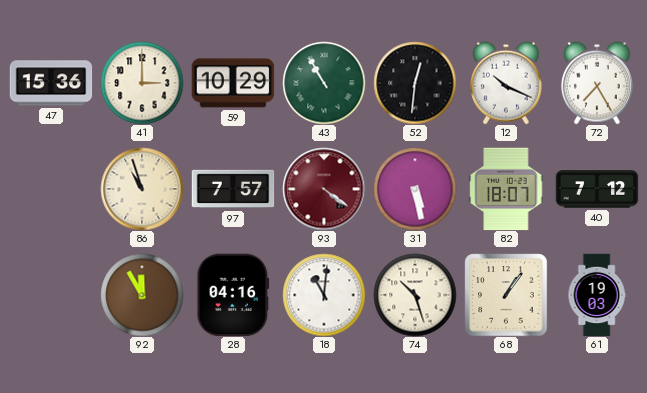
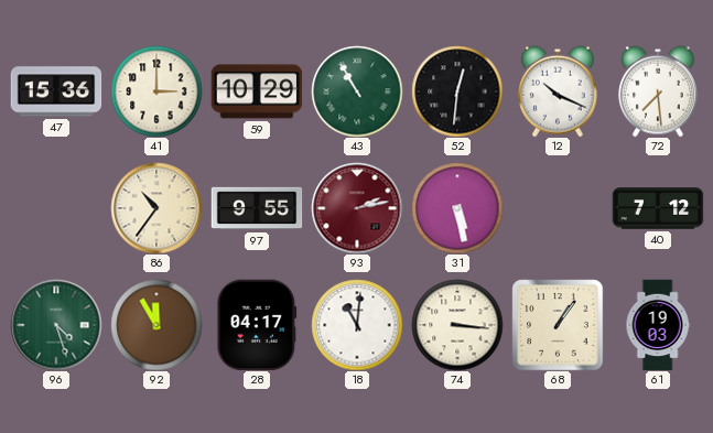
72: 7:25 -> 7:29
86: 10:57 -> 10:36
97: 7:57 -> 9:55
93: 4:21 -> 2:13
82: 18:07 -> none
96: none -> 4:27
28: 04:16 -> 04:17
74: 10:27 -> 3:16
